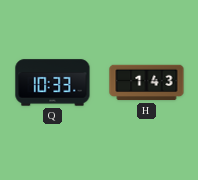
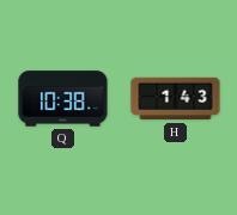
Q: 10:33 -> 10:38
